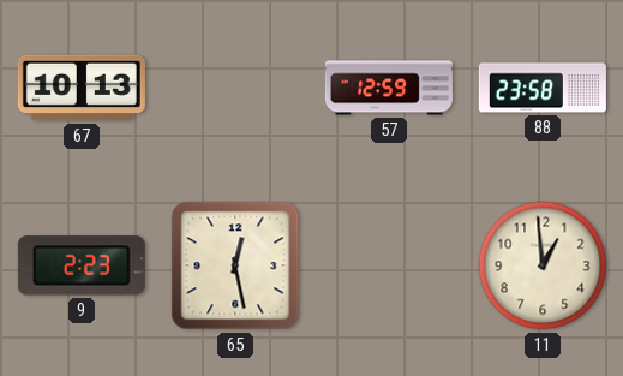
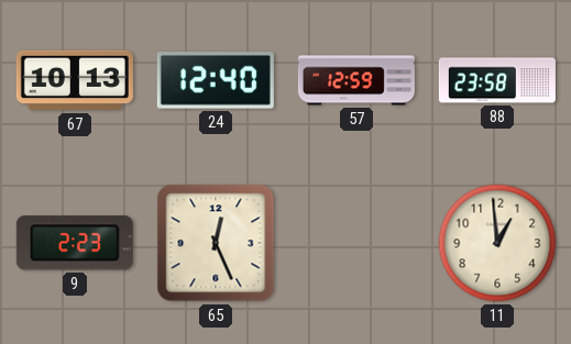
24: none -> 12:40
65: 12:28 -> 12:26
